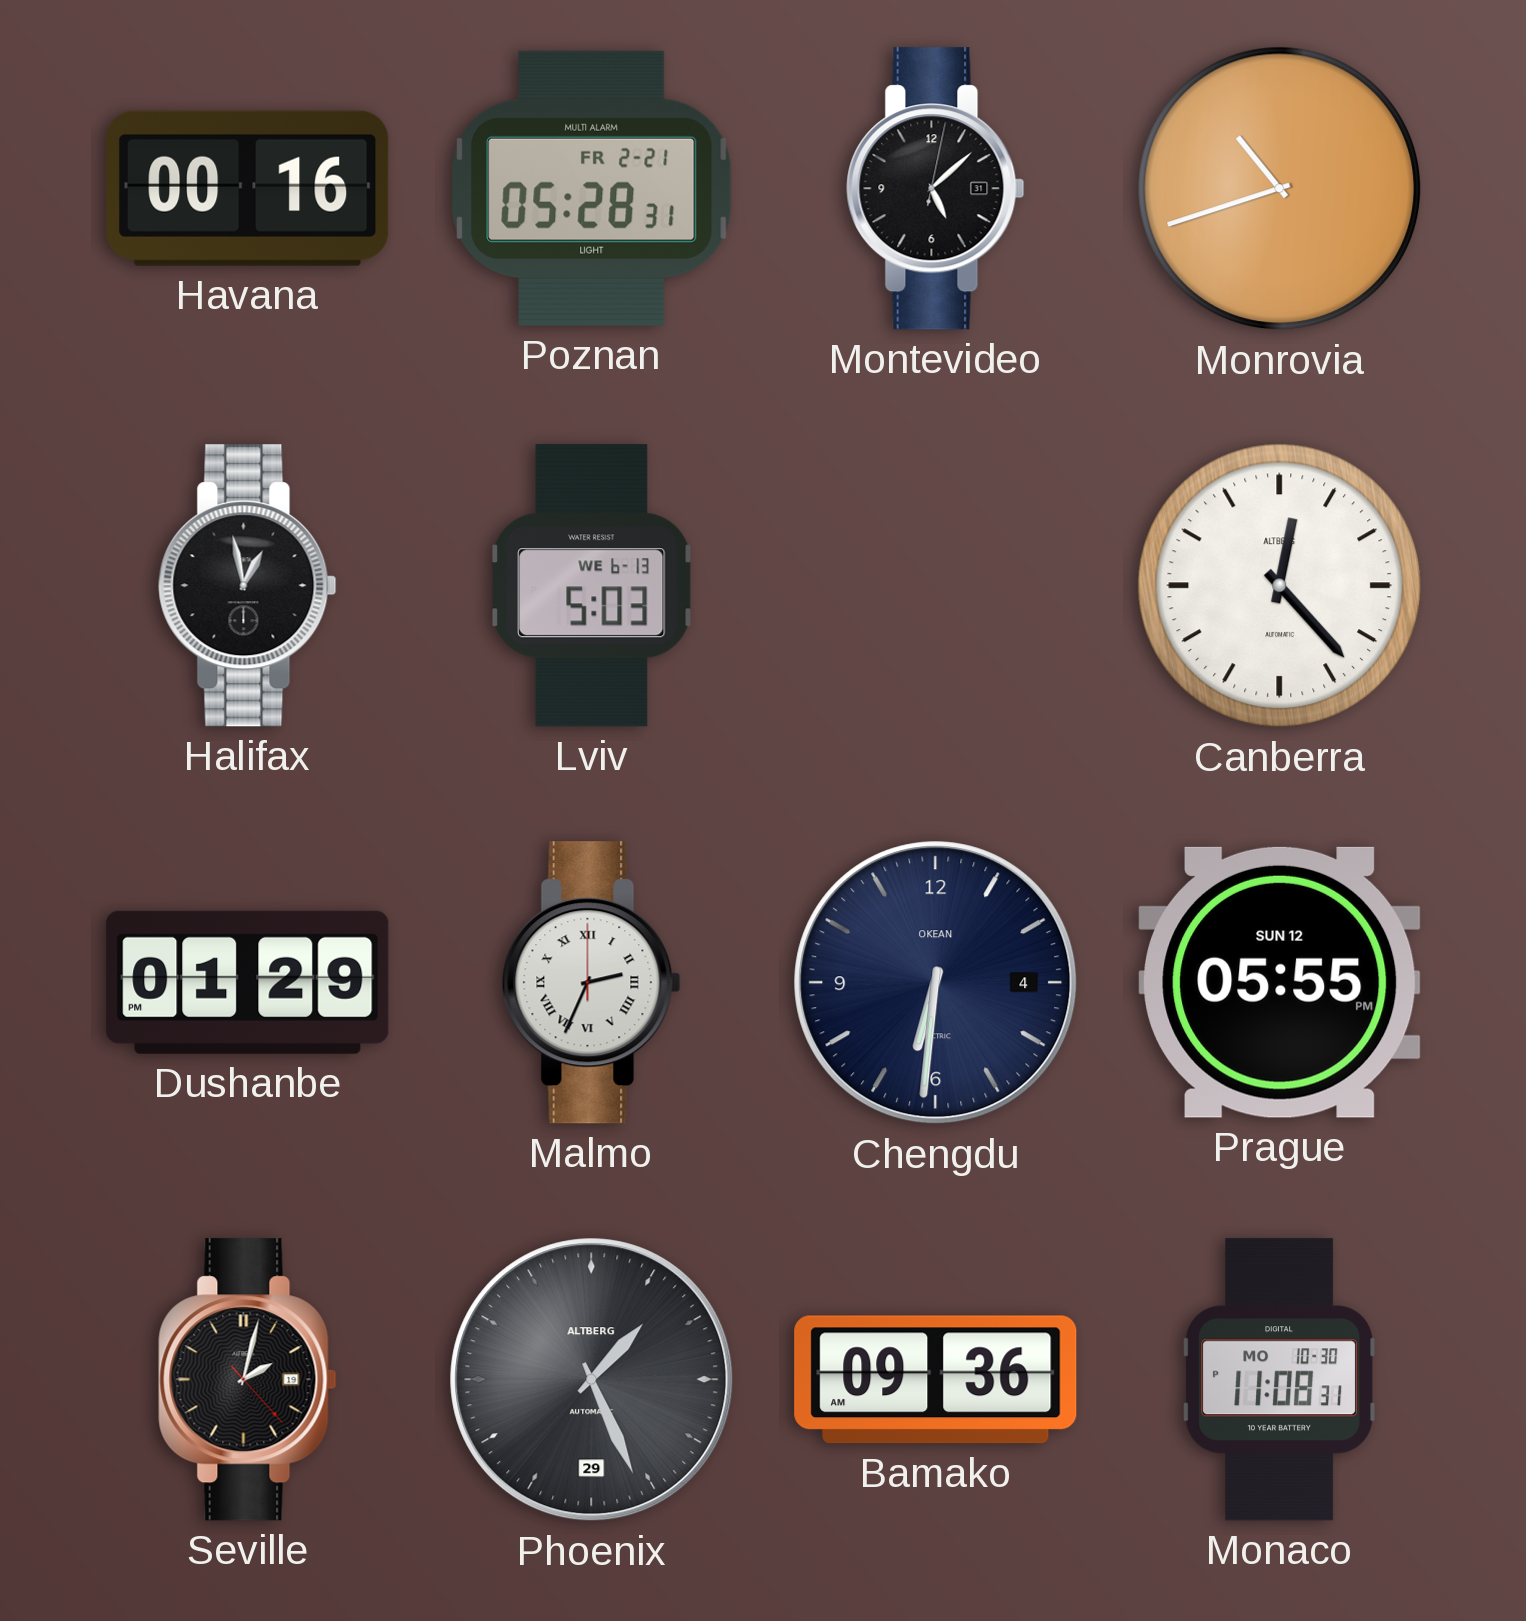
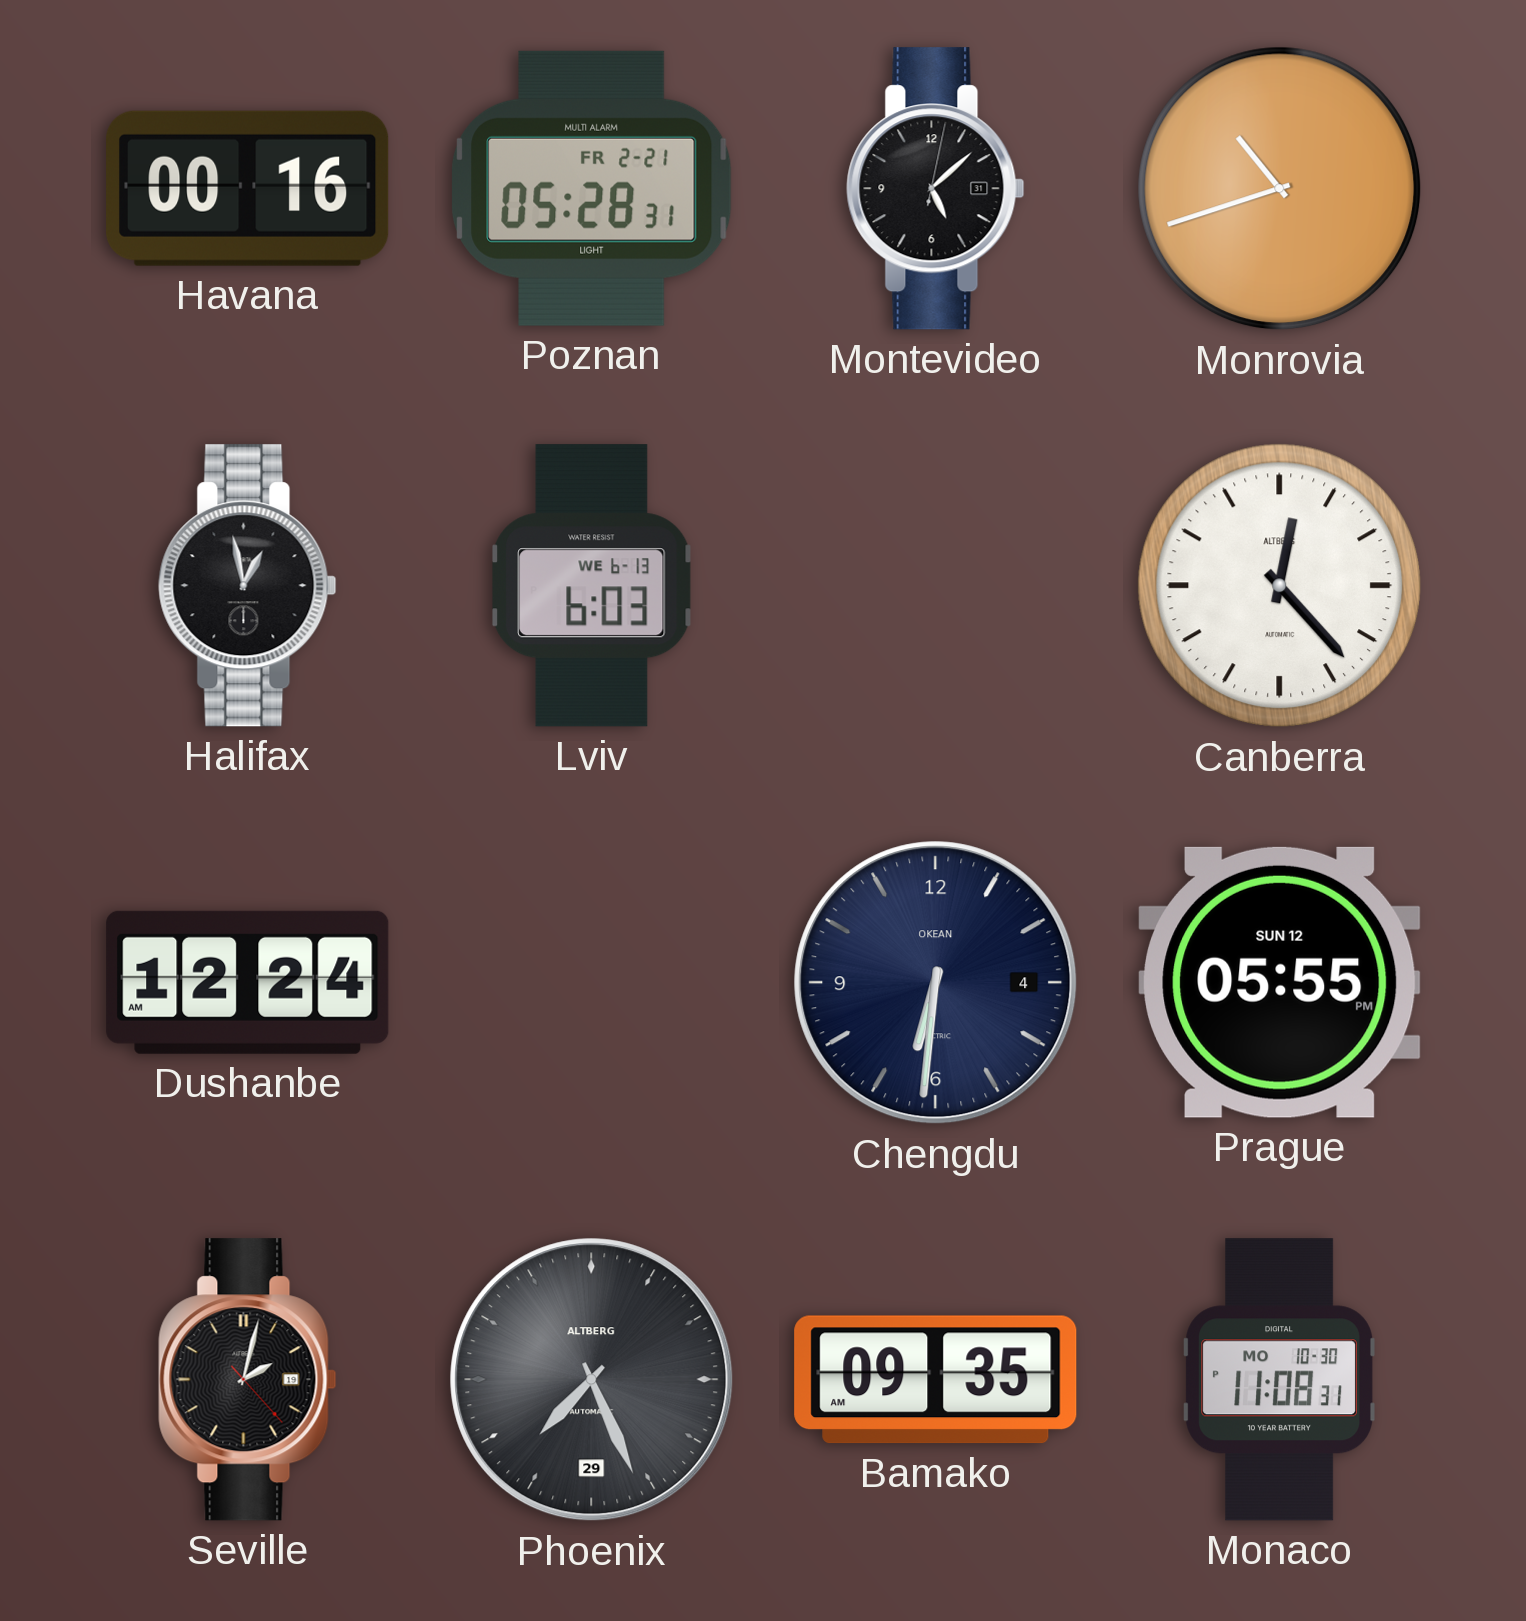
Lviv: 5:03 -> 6:03
Dushanbe: 01:29 -> 12:24
Malmo: 2:34 -> none
Phoenix: 1:26 -> 7:26
Bamako: 09:36 -> 09:35
